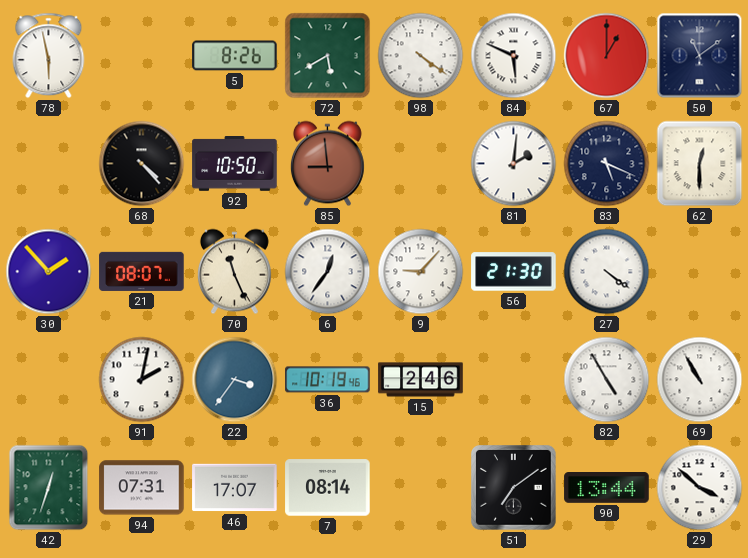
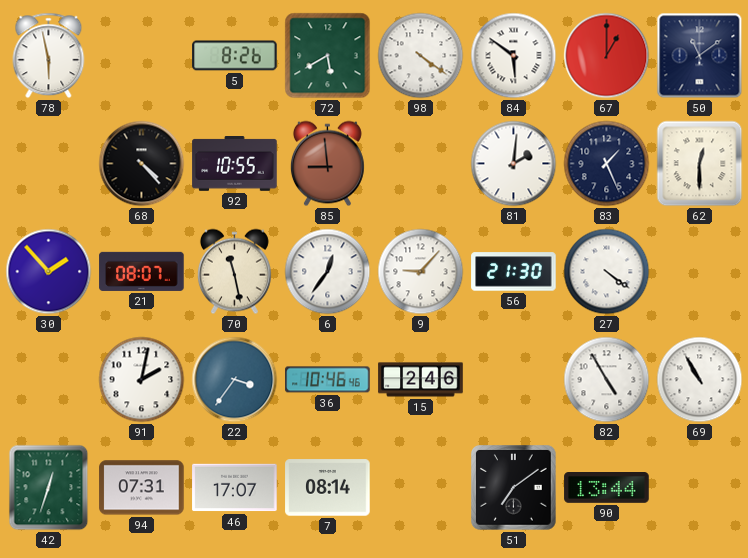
84: 5:49 -> 5:51
92: 10:50 -> 10:55
83: 5:19 -> 1:26
70: 11:26 -> 11:28
36: 10:19 -> 10:46
29: 3:52 -> none
